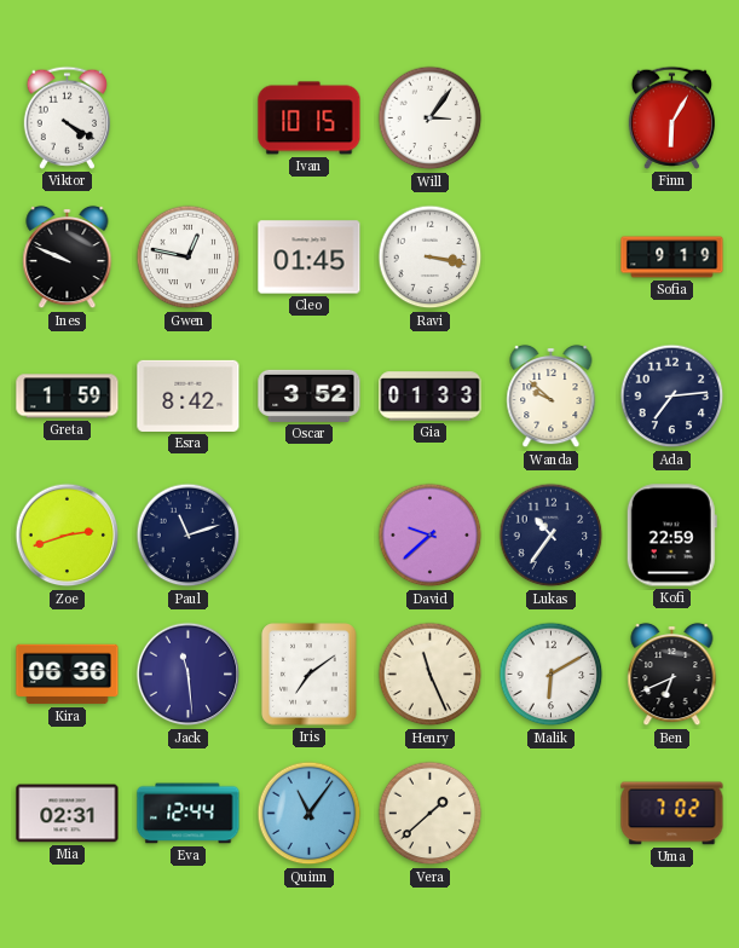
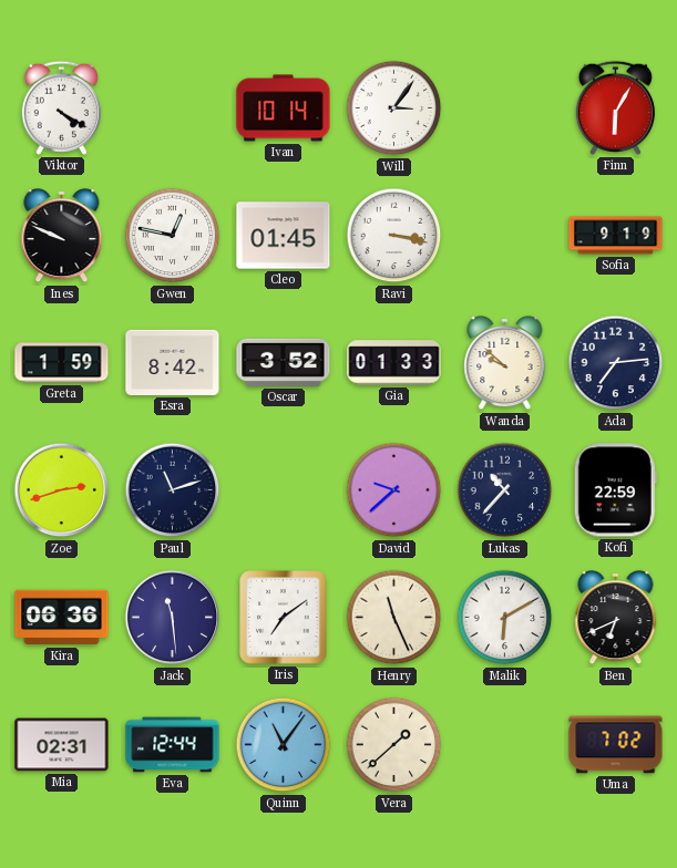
Ivan: 10:15 -> 10:14
Lukas: 10:36 -> 10:37
